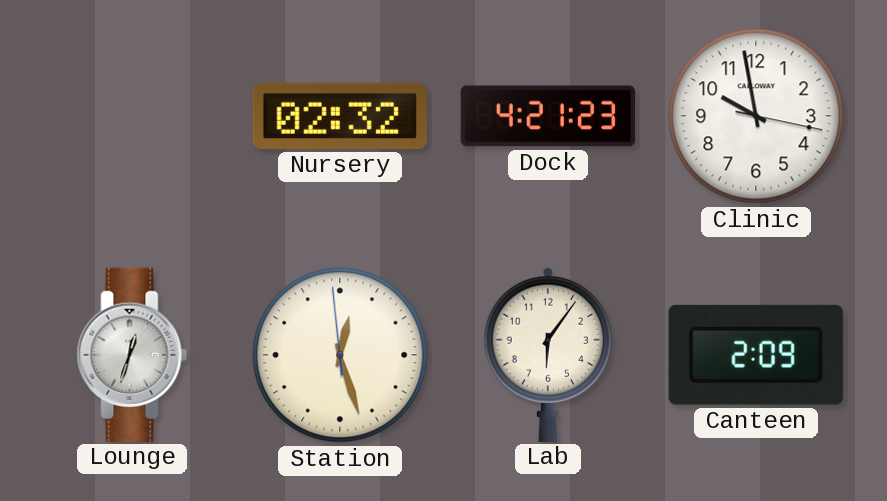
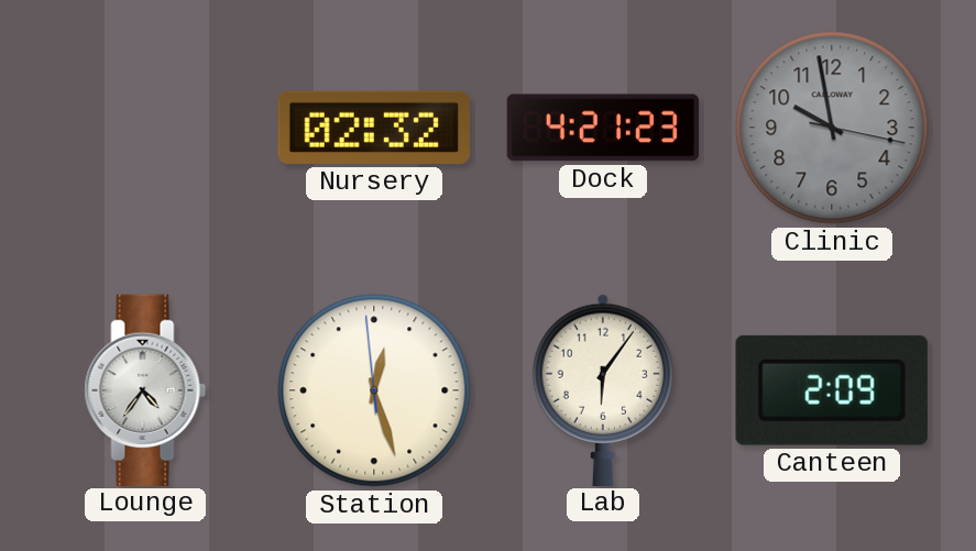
Clinic dial: white -> grey
Lounge: 12:33 -> 4:36
